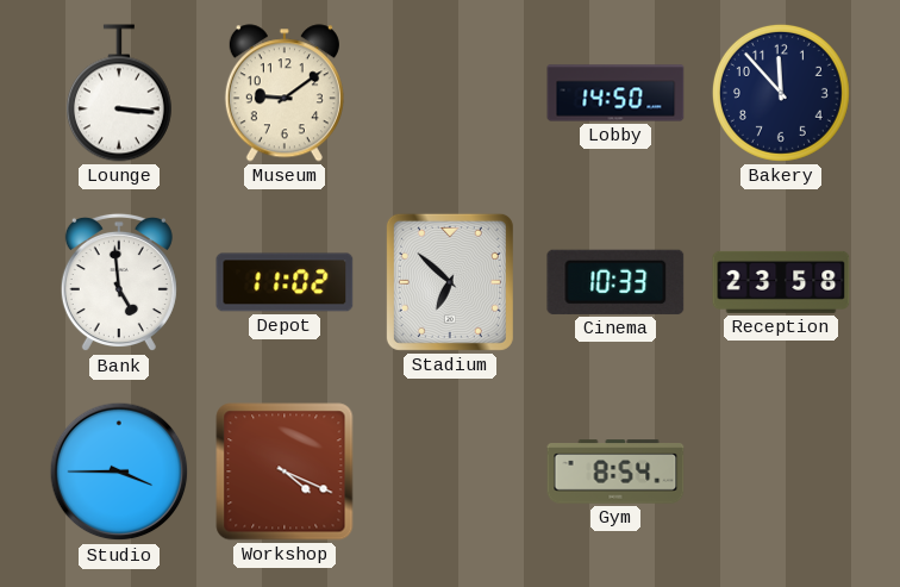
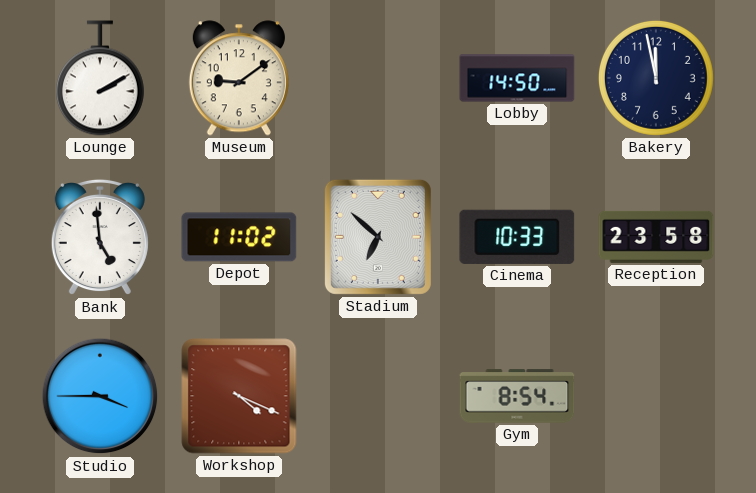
Lounge: 3:16 -> 2:10
Bakery: 11:53 -> 11:58
